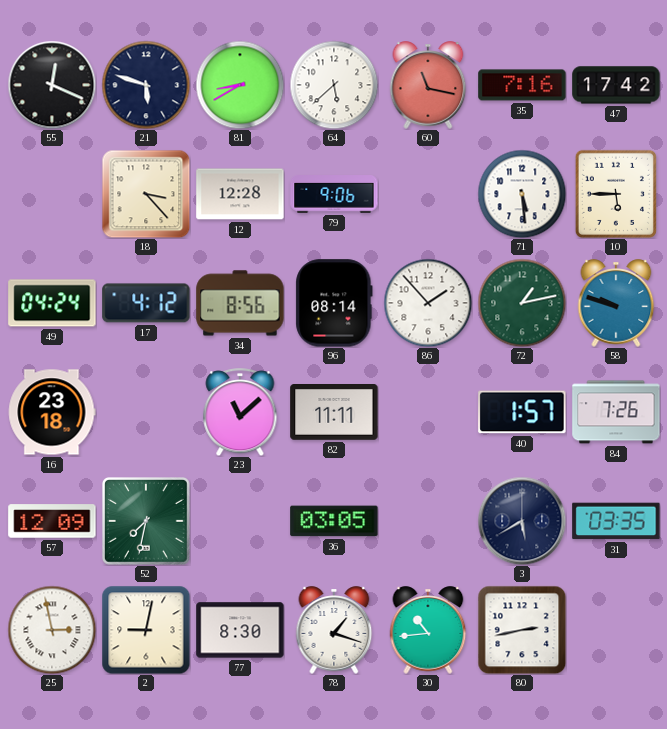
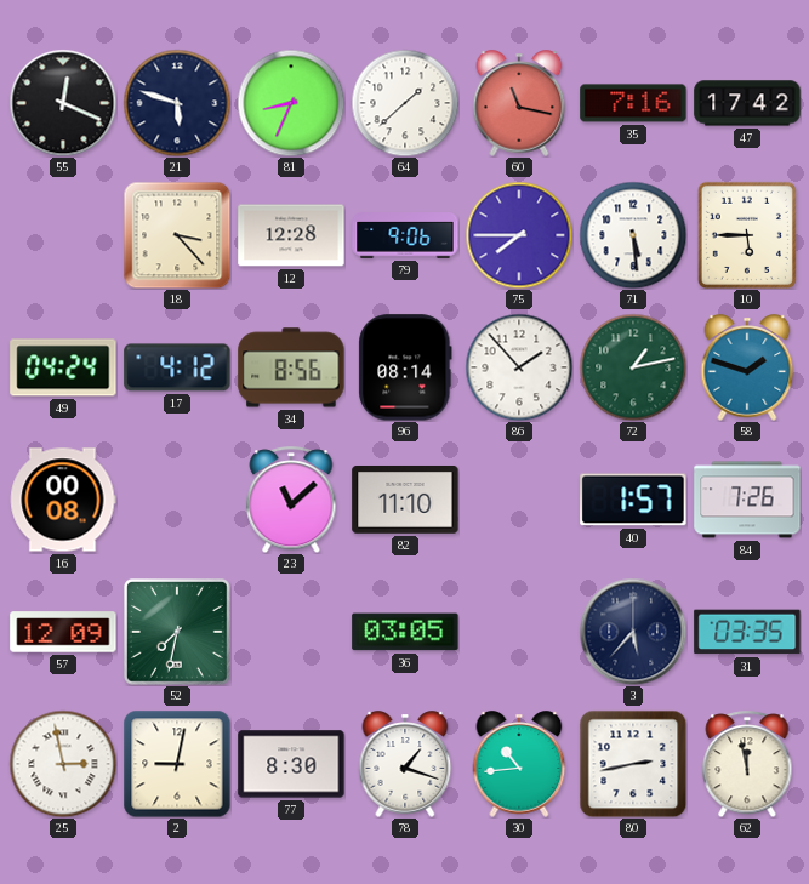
81: 8:40 -> 8:34
64: 5:38 -> 1:38
75: none -> 7:45
58: 9:48 -> 1:48
16: 23:18 -> 00:08
82: 11:11 -> 11:10
3: 5:40 -> 5:37
62: none -> 11:58
